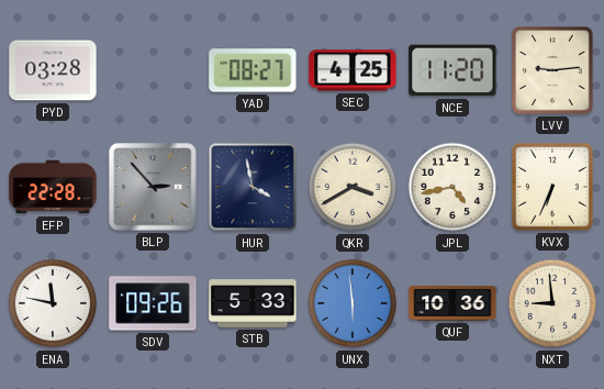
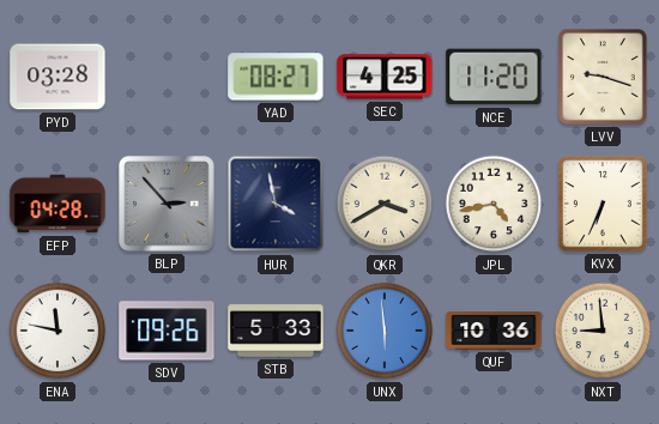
LVV: 9:14 -> 9:18
EFP: 22:28 -> 04:28
